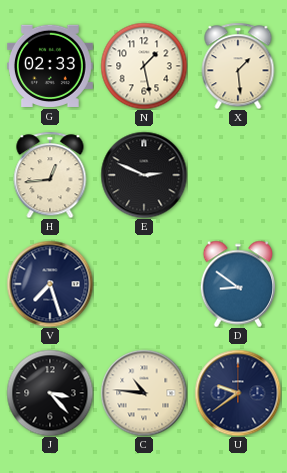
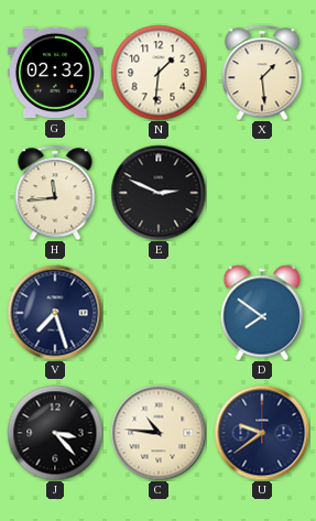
G: 02:33 -> 02:32
N: 1:28 -> 1:31
H: 12:44 -> 11:44
D: 8:51 -> 7:51
